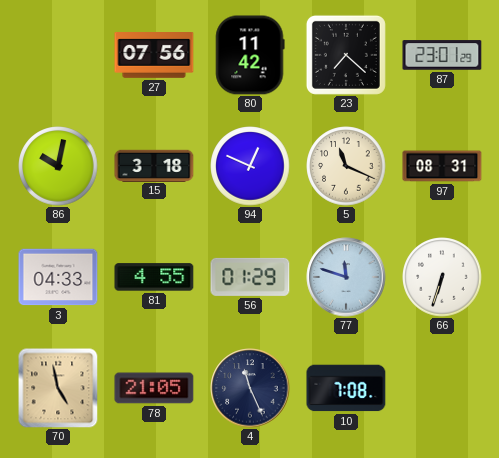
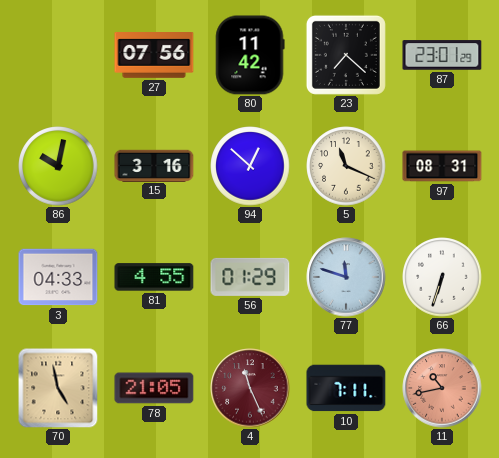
15: 3:18 -> 3:16
94: 12:49 -> 12:52
4 dial: navy -> burgundy
10: 7:08 -> 7:11
11: none -> 10:43
